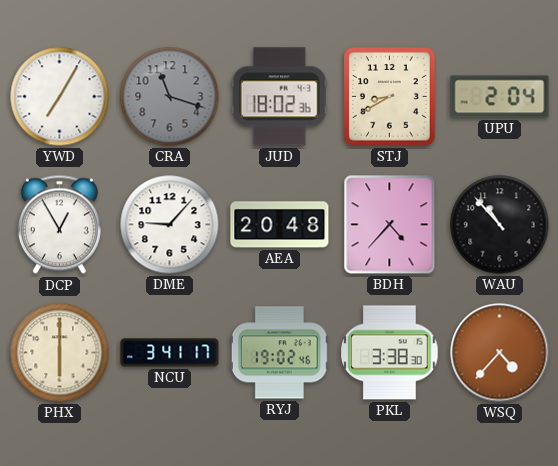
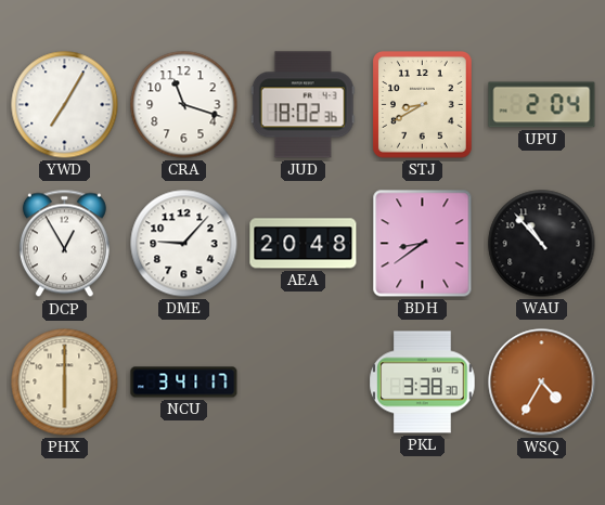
CRA dial: grey -> white
BDH: 4:37 -> 8:39
RYJ: 19:02 -> none
WSQ: 4:37 -> 4:35
